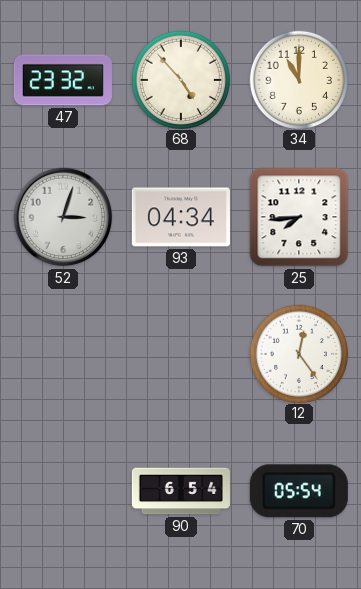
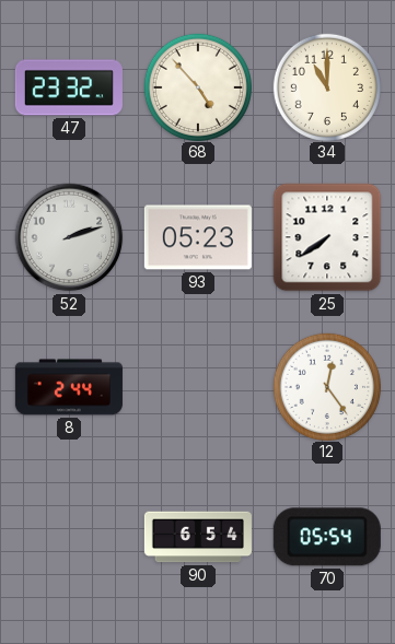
52: 3:03 -> 2:12
93: 04:34 -> 05:23
25: 7:44 -> 7:39
8: none -> 2:44
